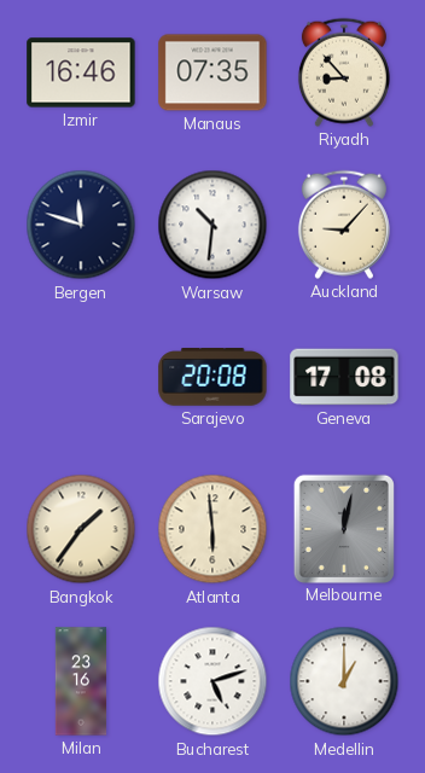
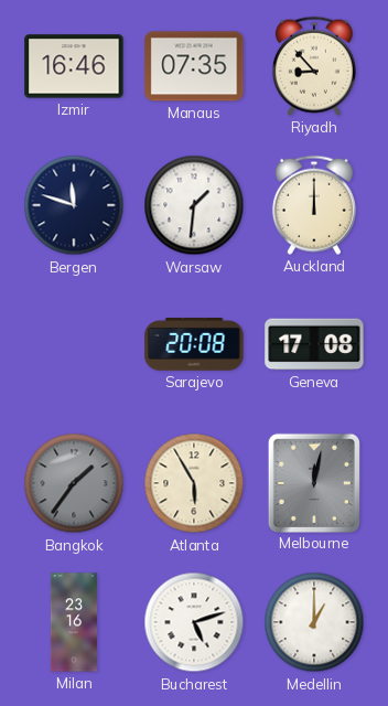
Warsaw: 10:31 -> 1:31
Auckland: 9:07 -> 12:00
Bangkok dial: cream -> grey
Atlanta: 5:59 -> 5:55
